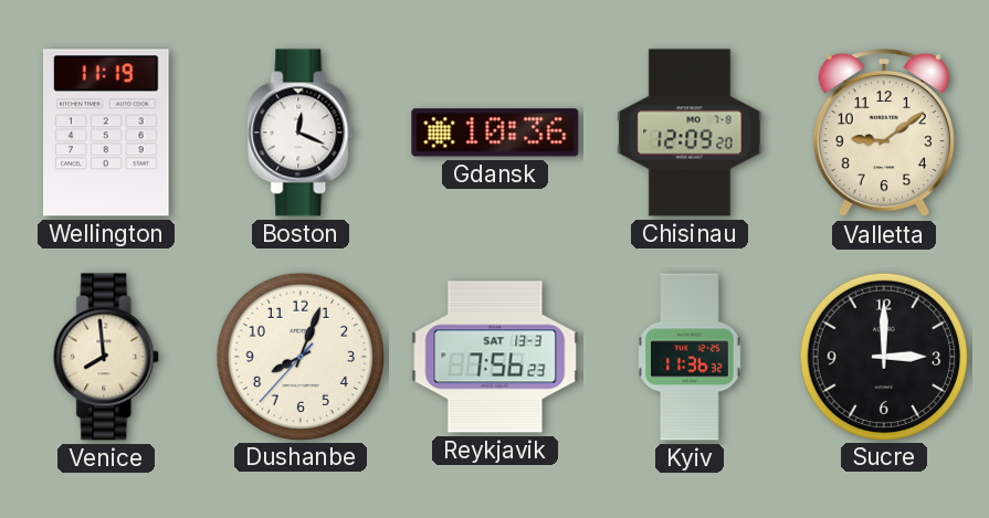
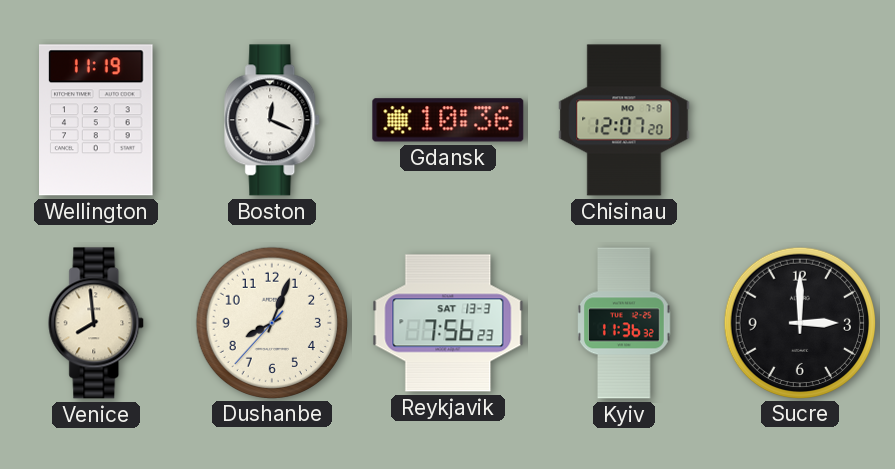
Chisinau: 12:09 -> 12:07
Valletta: 9:09 -> none
